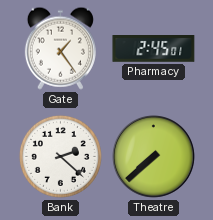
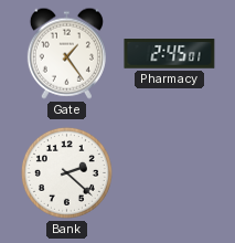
Theatre: 7:38 -> none
